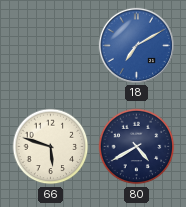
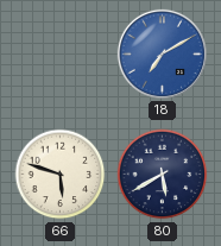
80: 4:40 -> 5:40
